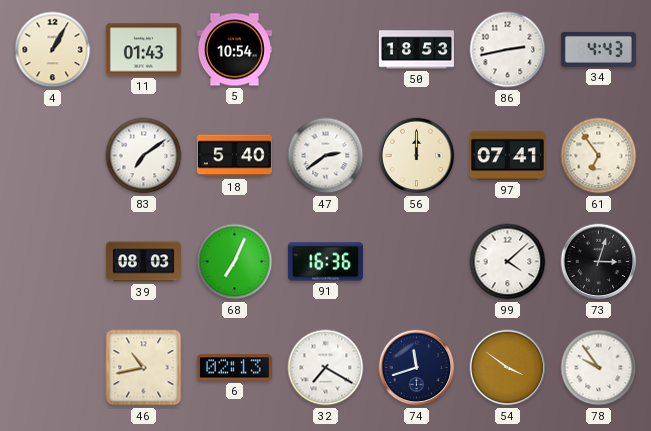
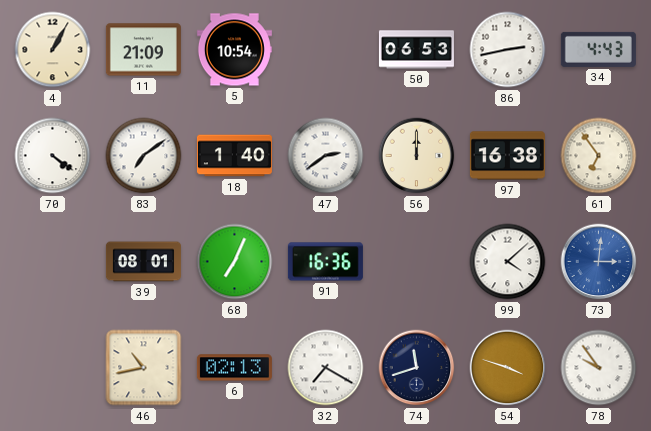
11: 01:43 -> 21:09
50: 18:53 -> 06:53
70: none -> 4:21
18: 5:40 -> 1:40
97: 07:41 -> 16:38
39: 08:03 -> 08:01
73: 3:03 -> 3:01
73 dial: black -> blue
54: 3:51 -> 3:48
